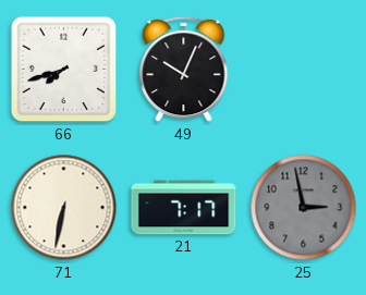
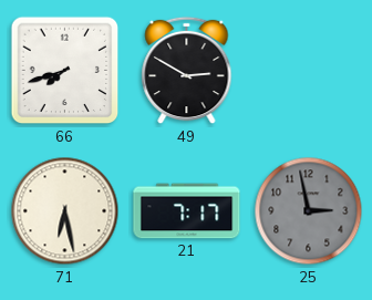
49: 10:04 -> 2:50
71: 6:32 -> 6:28
